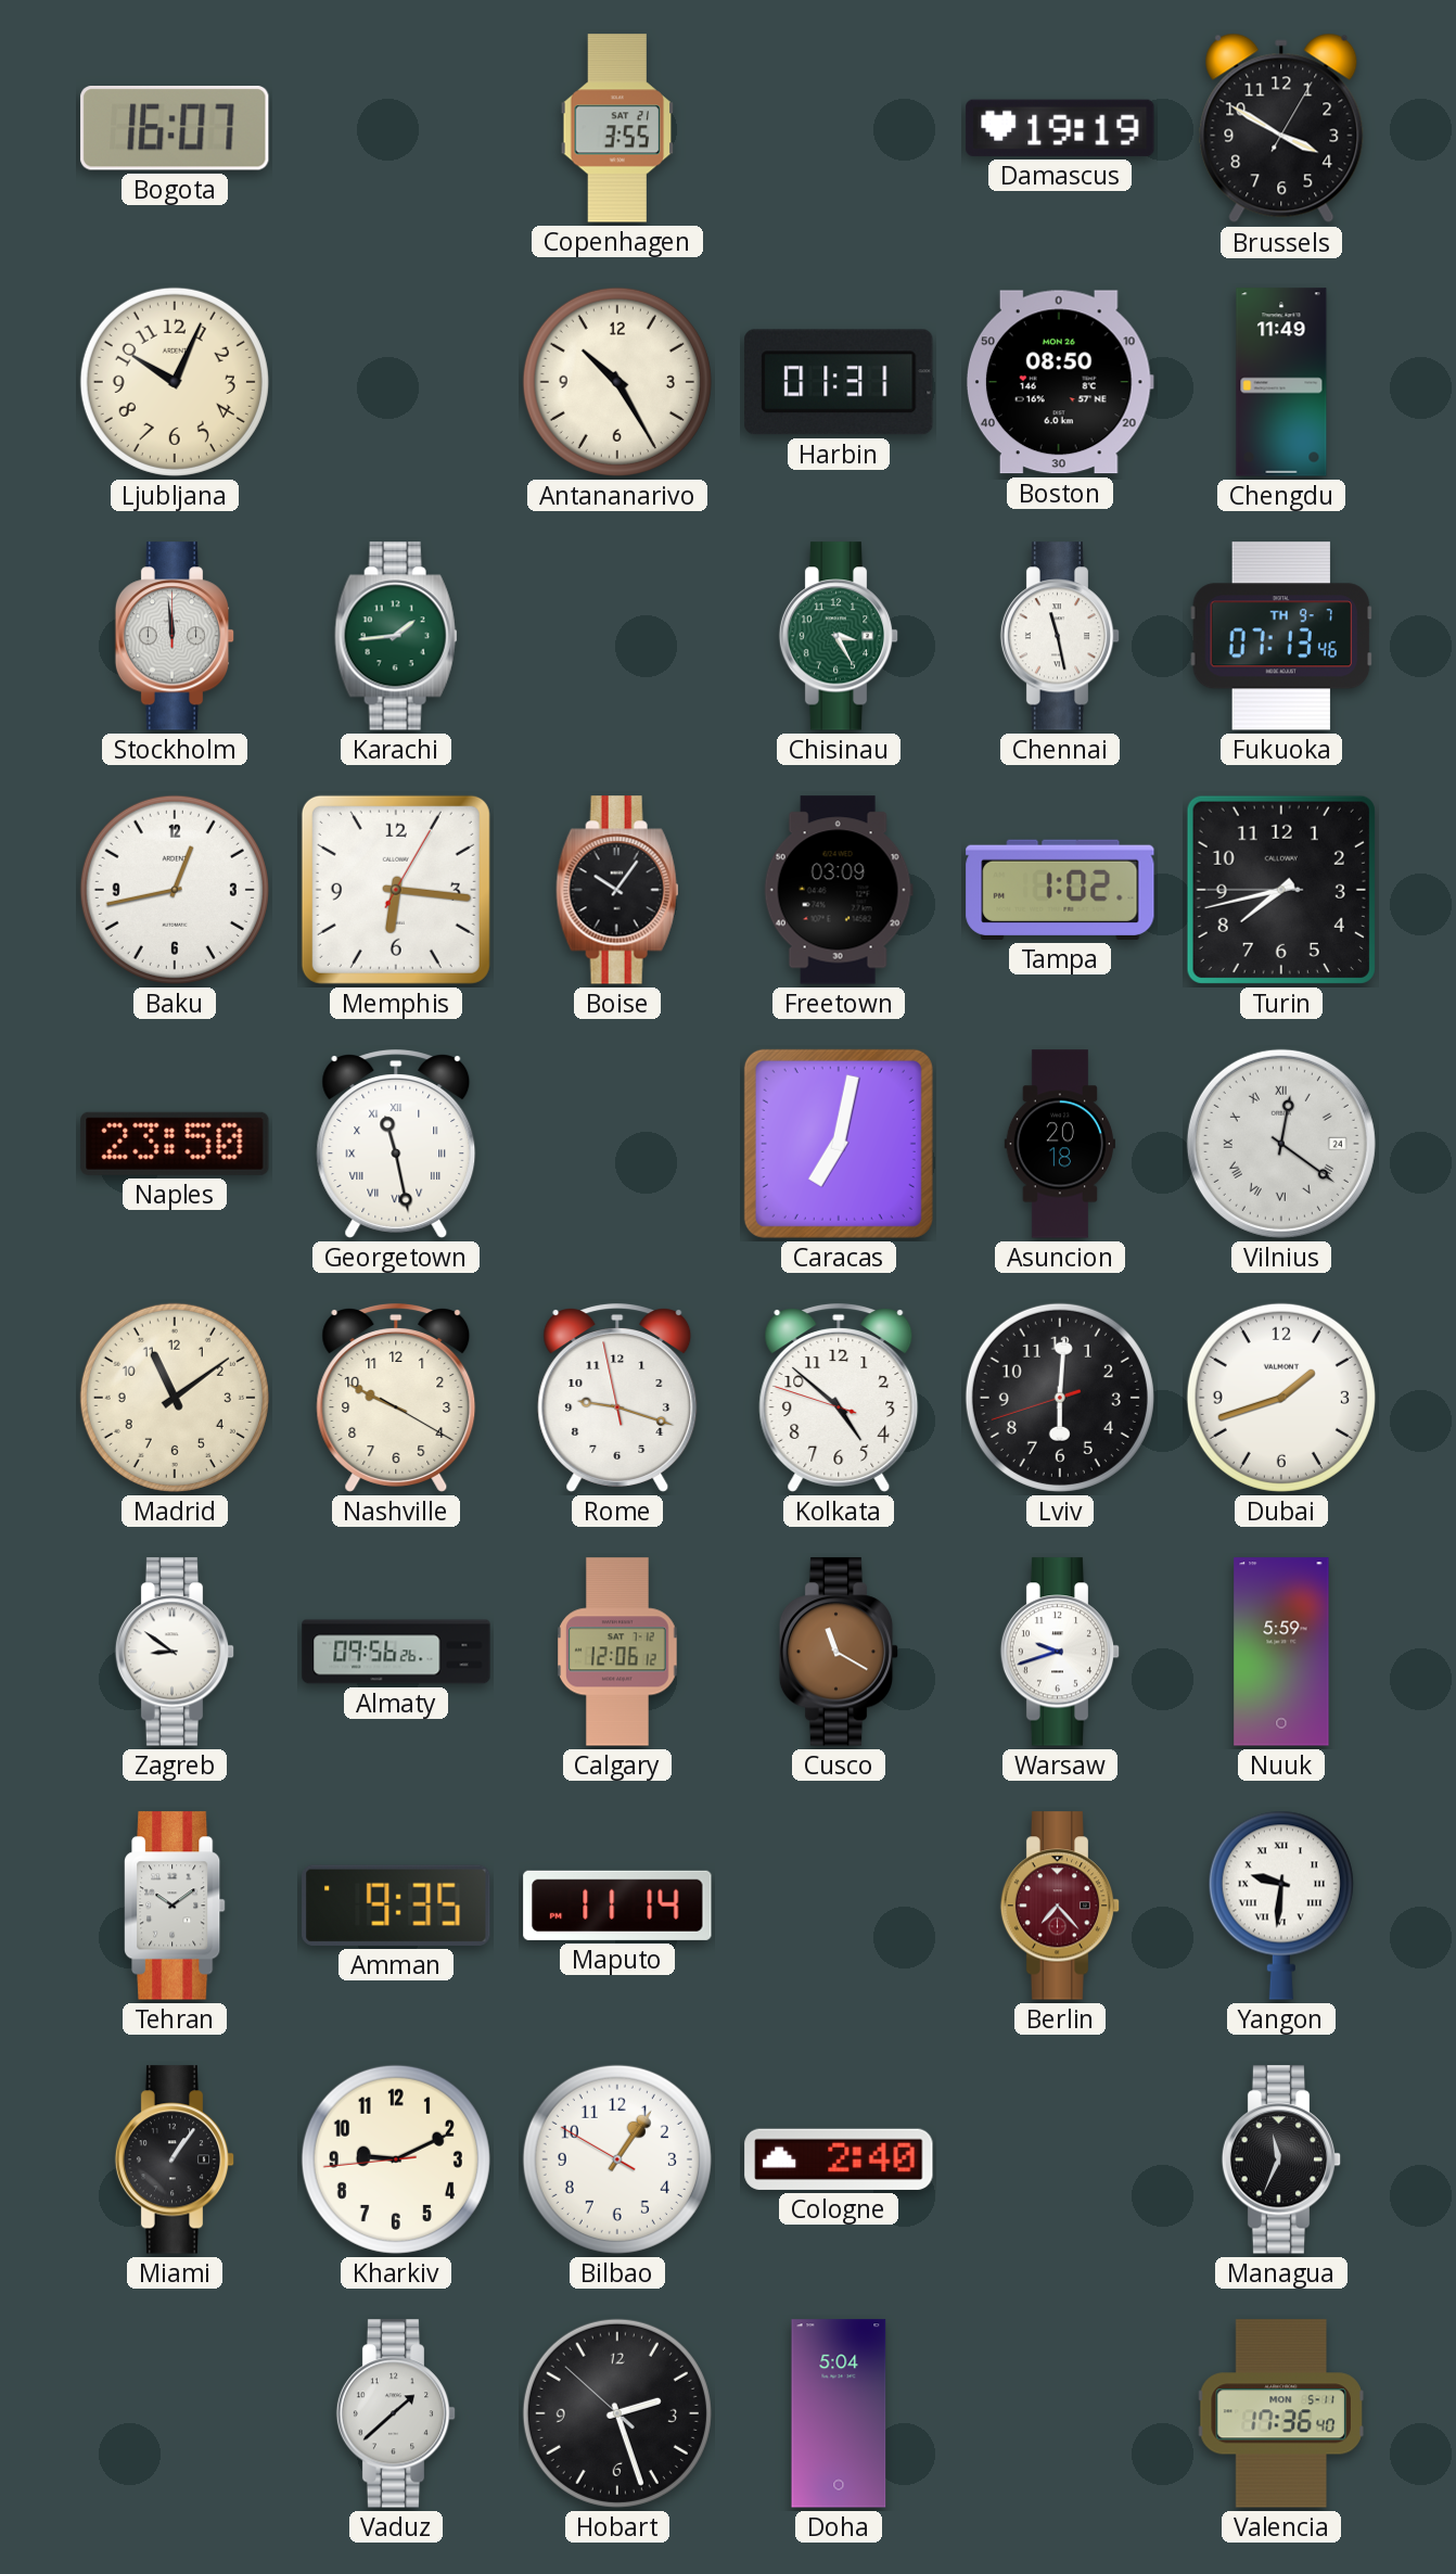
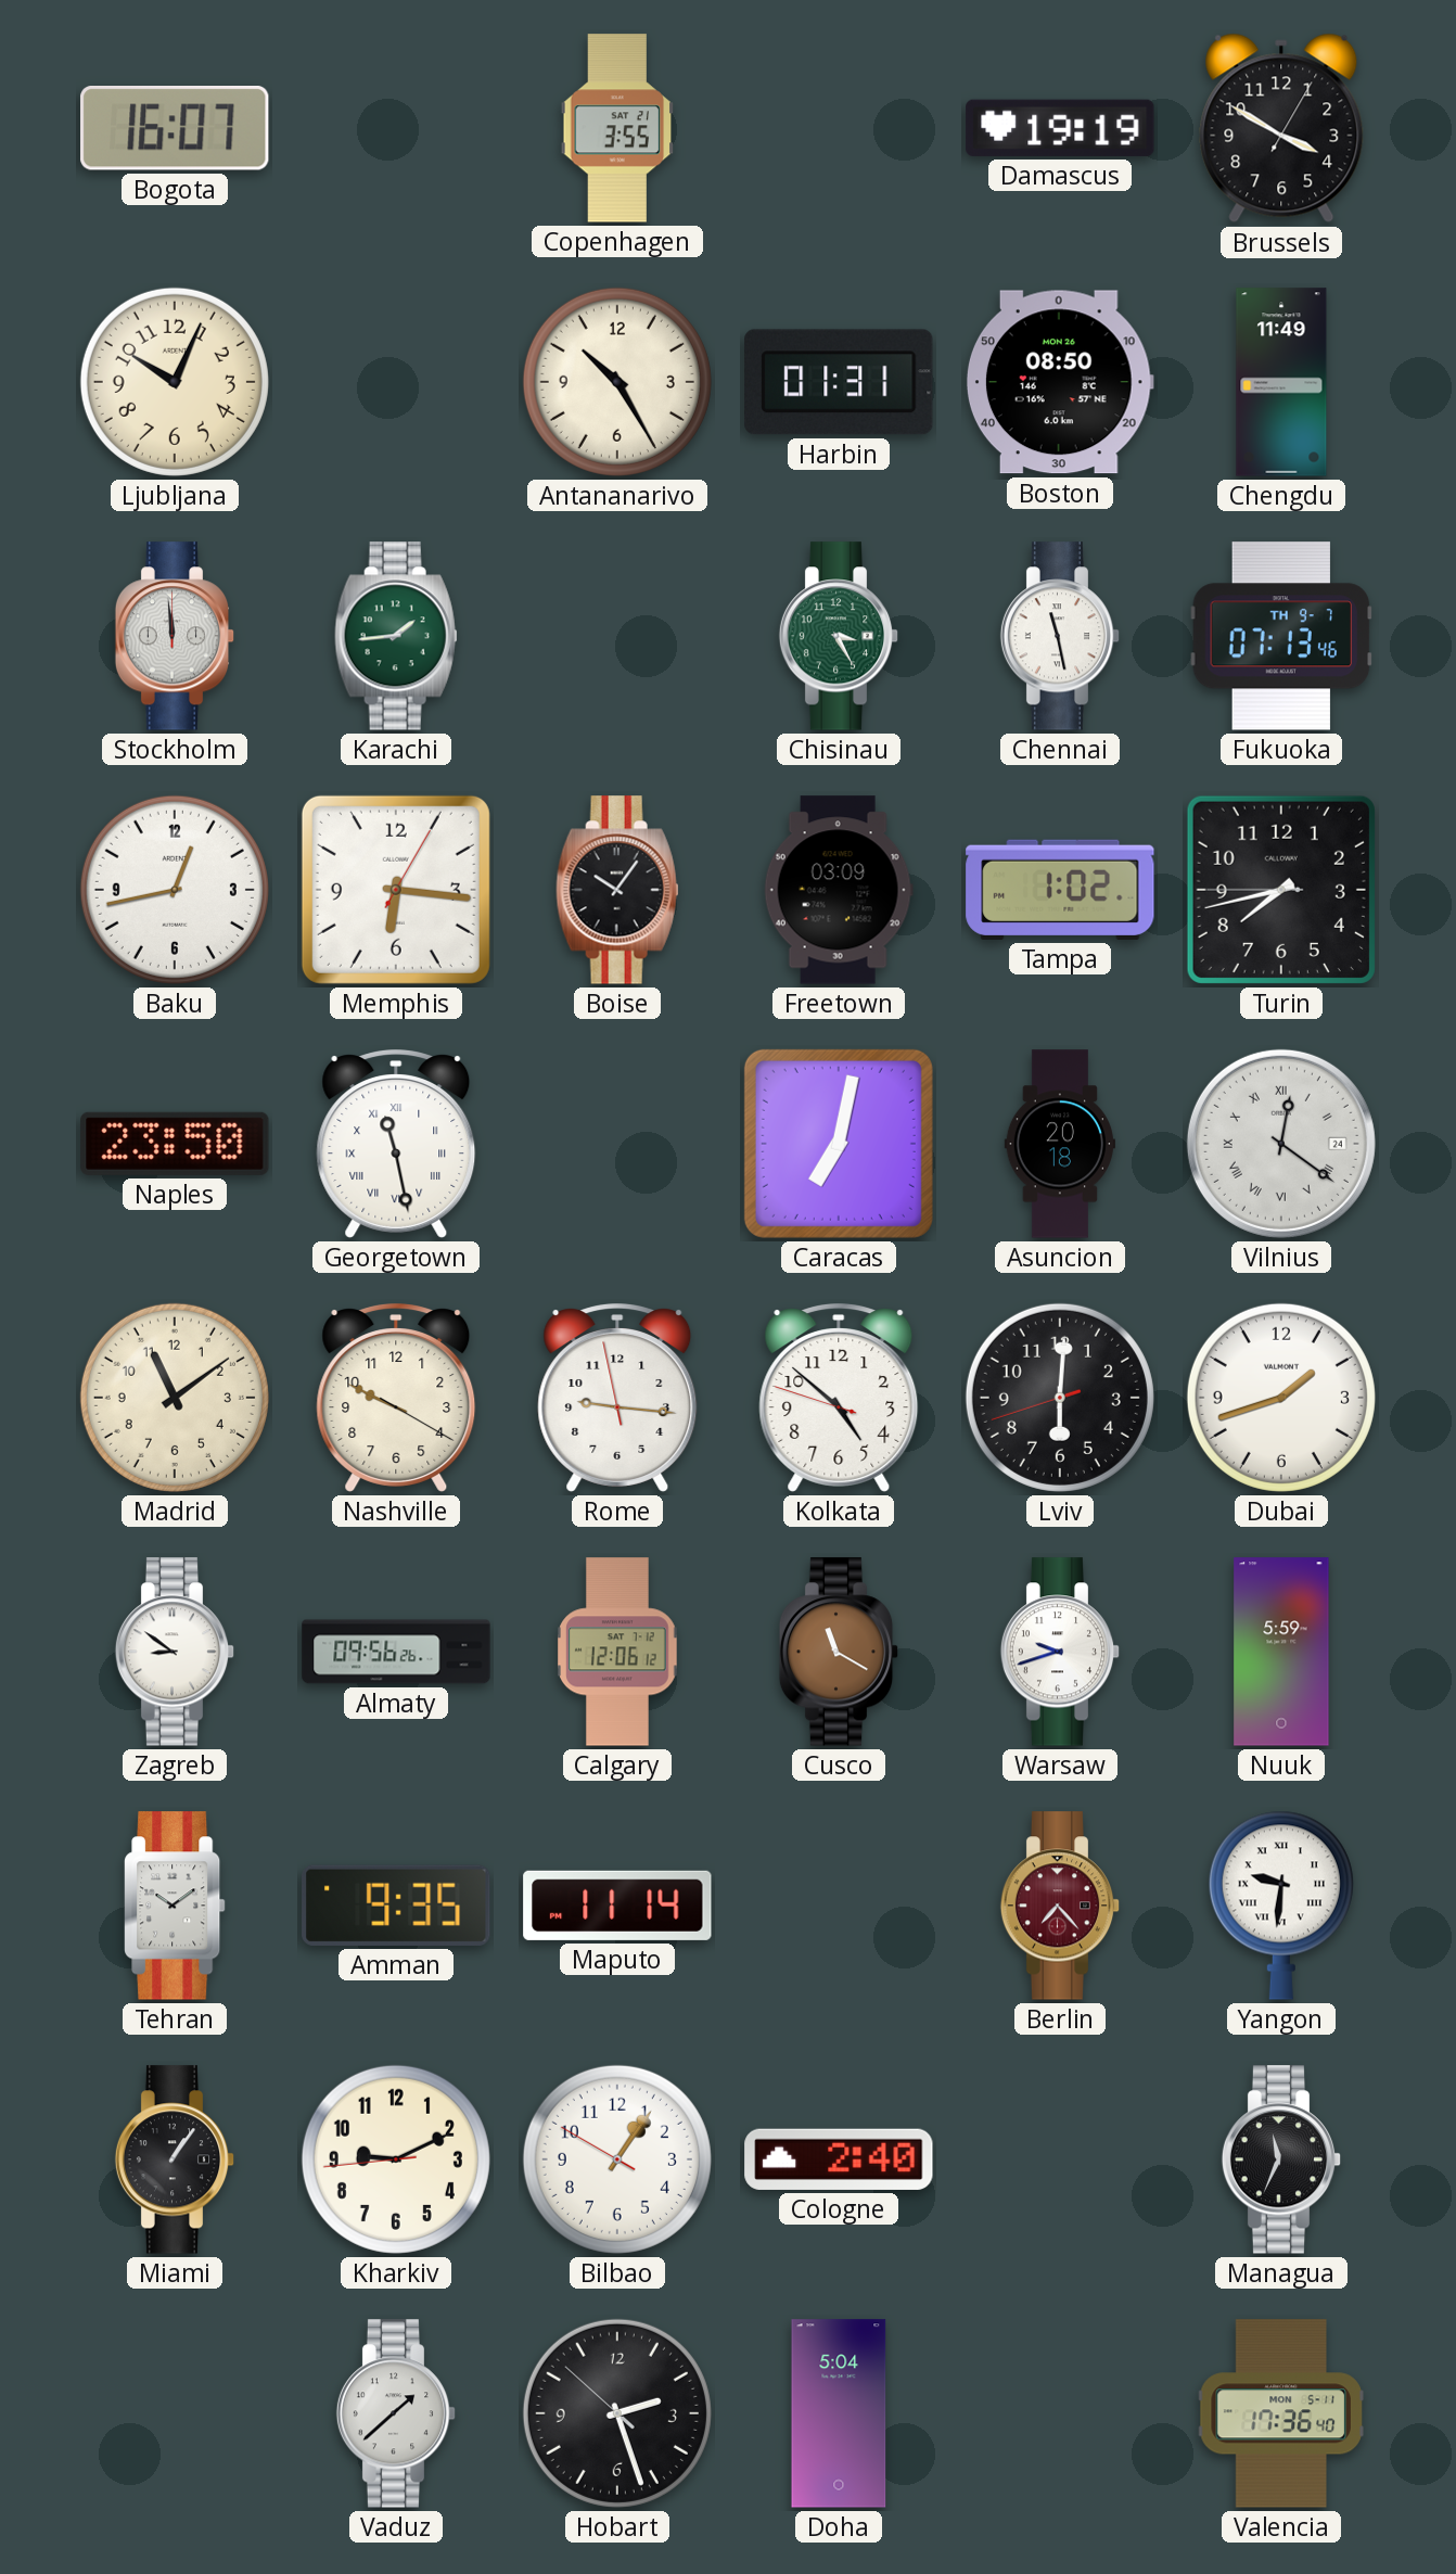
Rome: 9:17 -> 9:15
